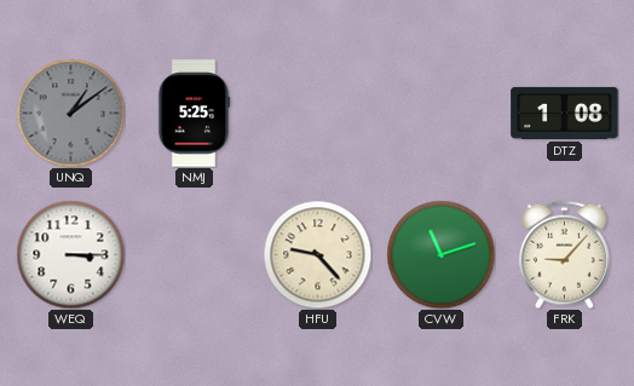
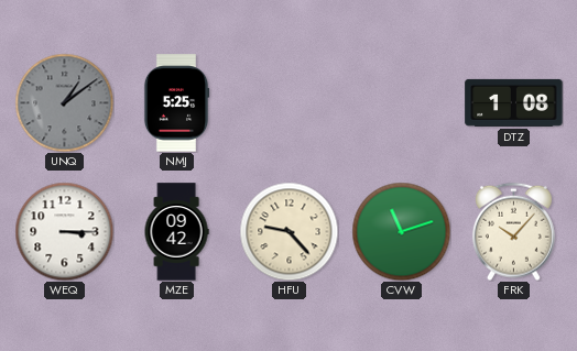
MZE: none -> 09:42
FRK: 9:07 -> 10:07
